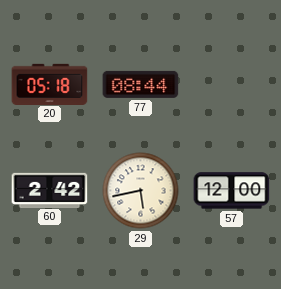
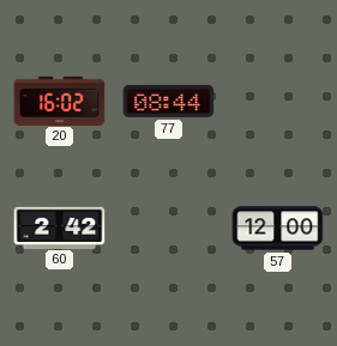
20: 05:18 -> 16:02
29: 5:43 -> none
